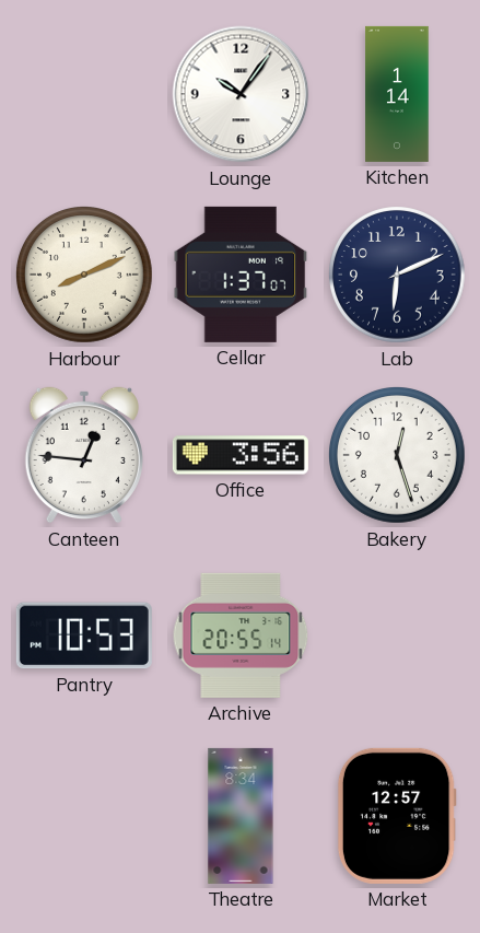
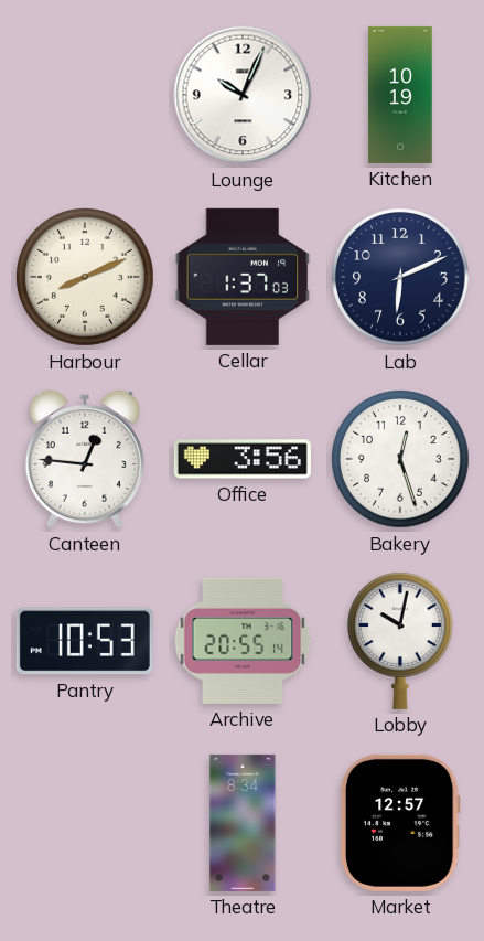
Lounge: 10:06 -> 10:04
Kitchen: 1:14 -> 10:19
Cellar: 1:37:07 -> 1:37:03
Lobby: none -> 10:02
